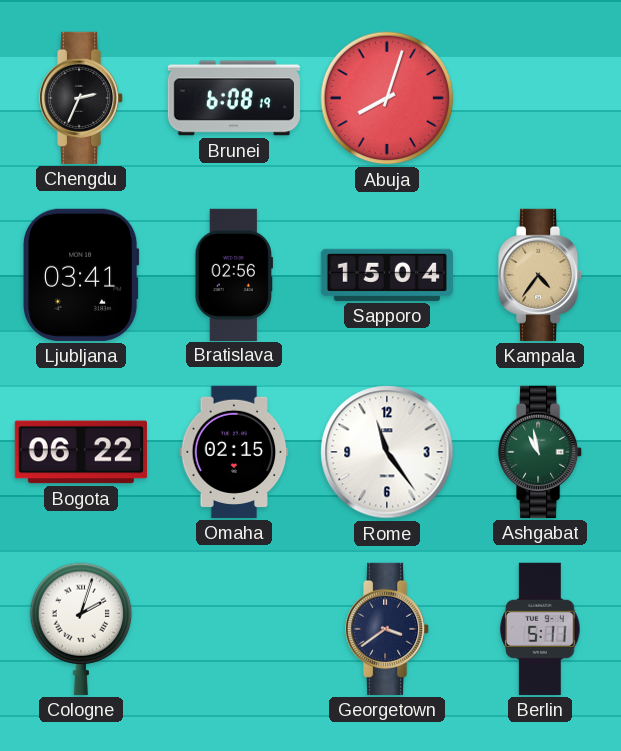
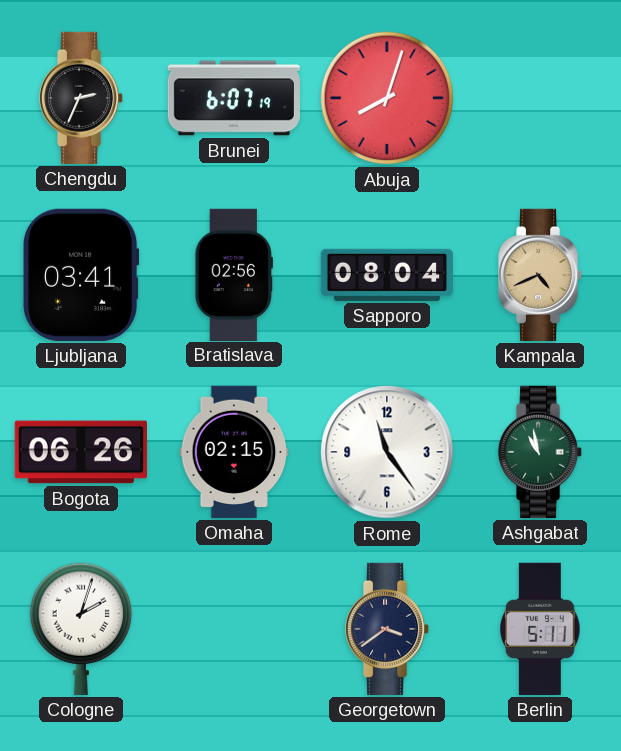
Brunei: 6:08 -> 6:07
Sapporo: 15:04 -> 08:04
Kampala: 4:36 -> 4:41
Bogota: 06:22 -> 06:26
